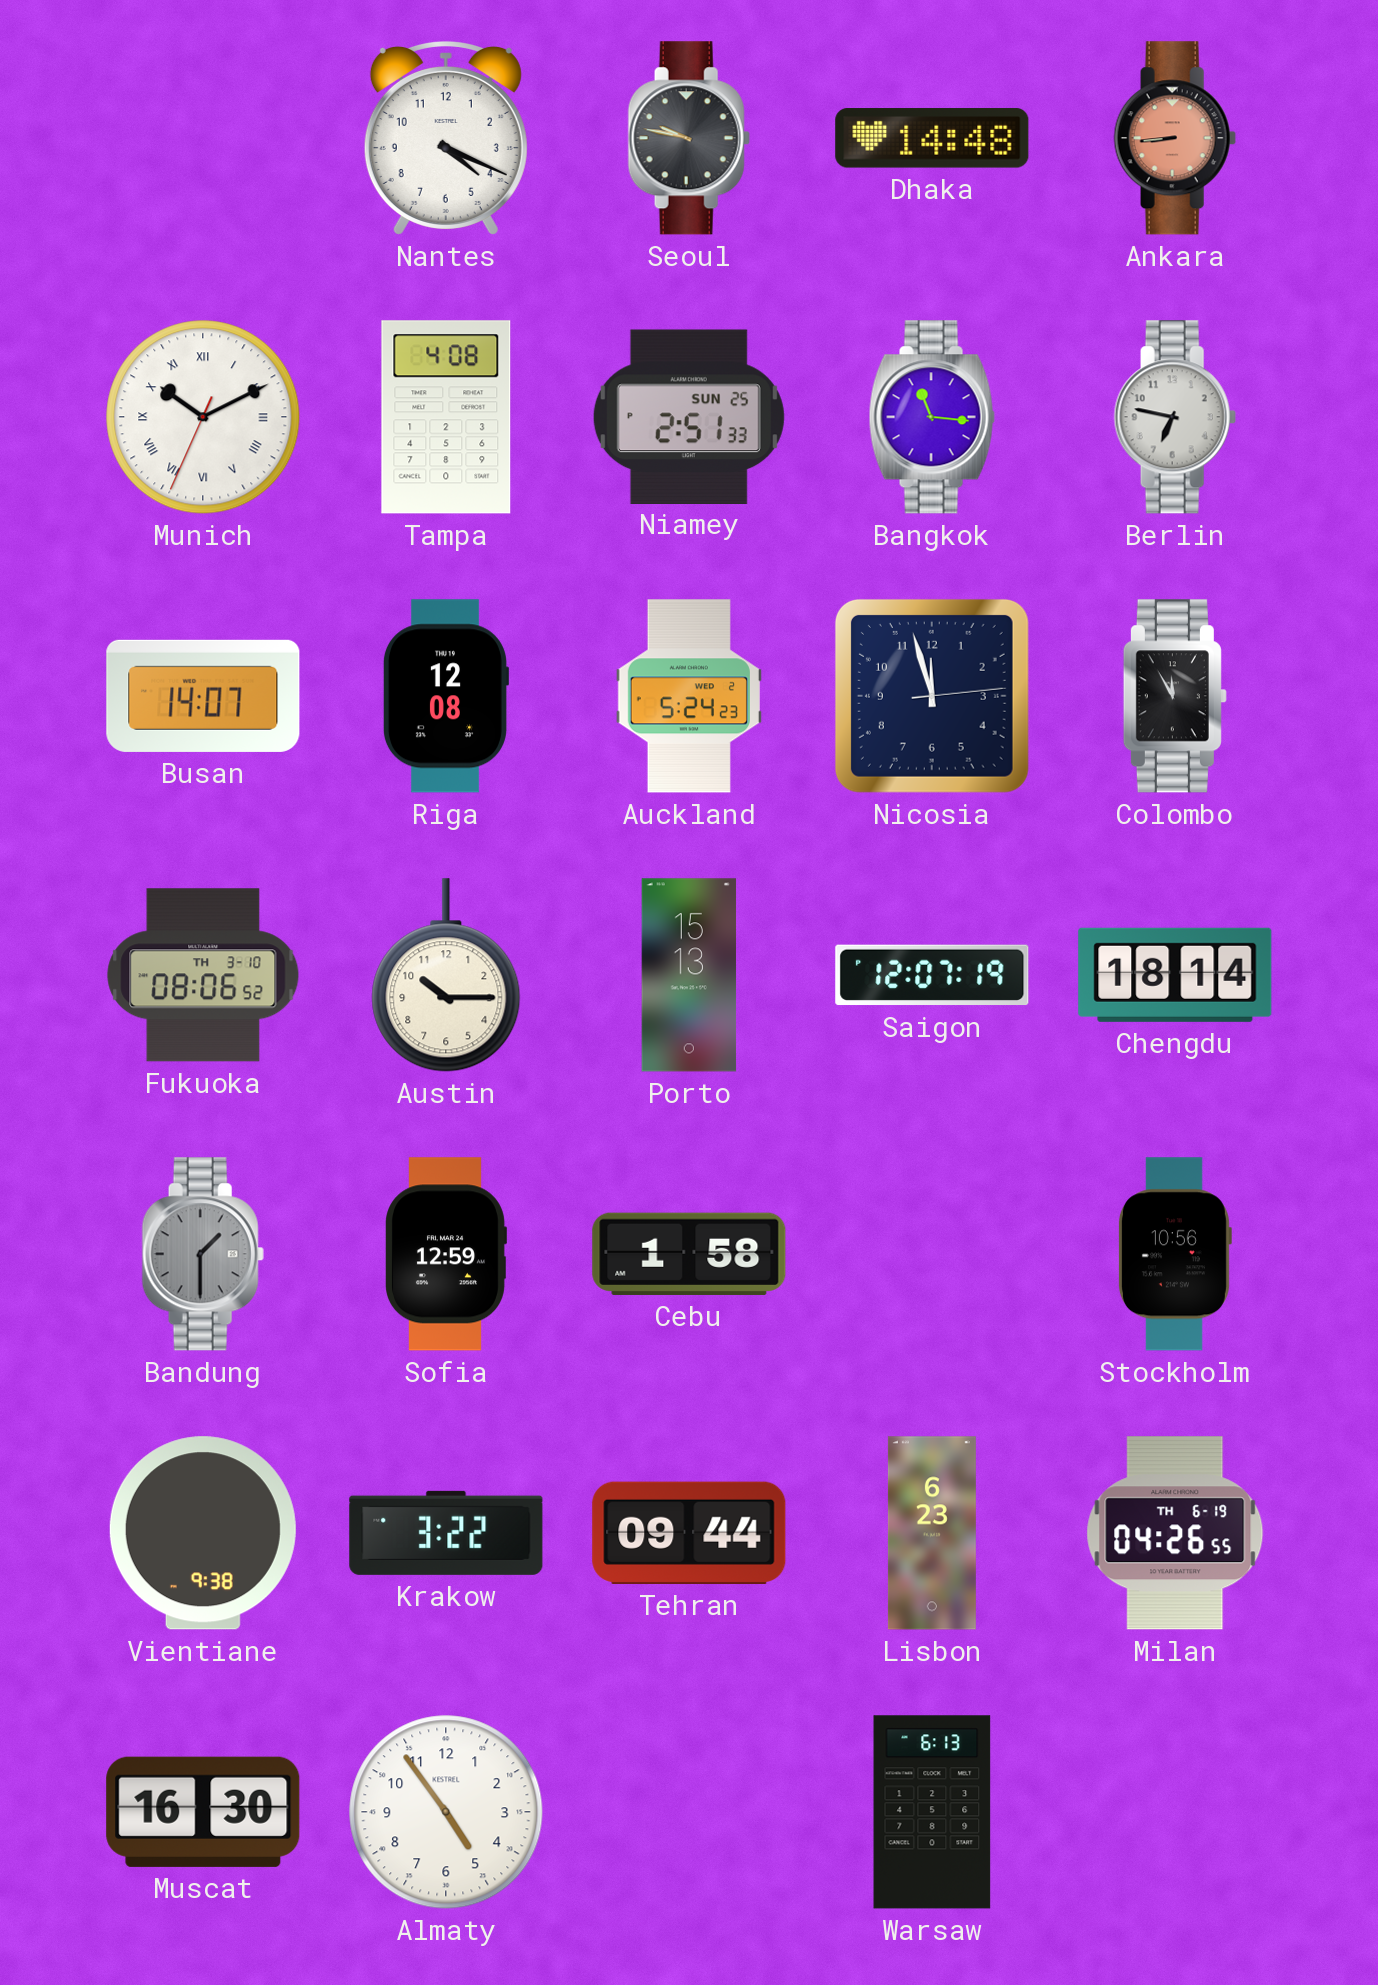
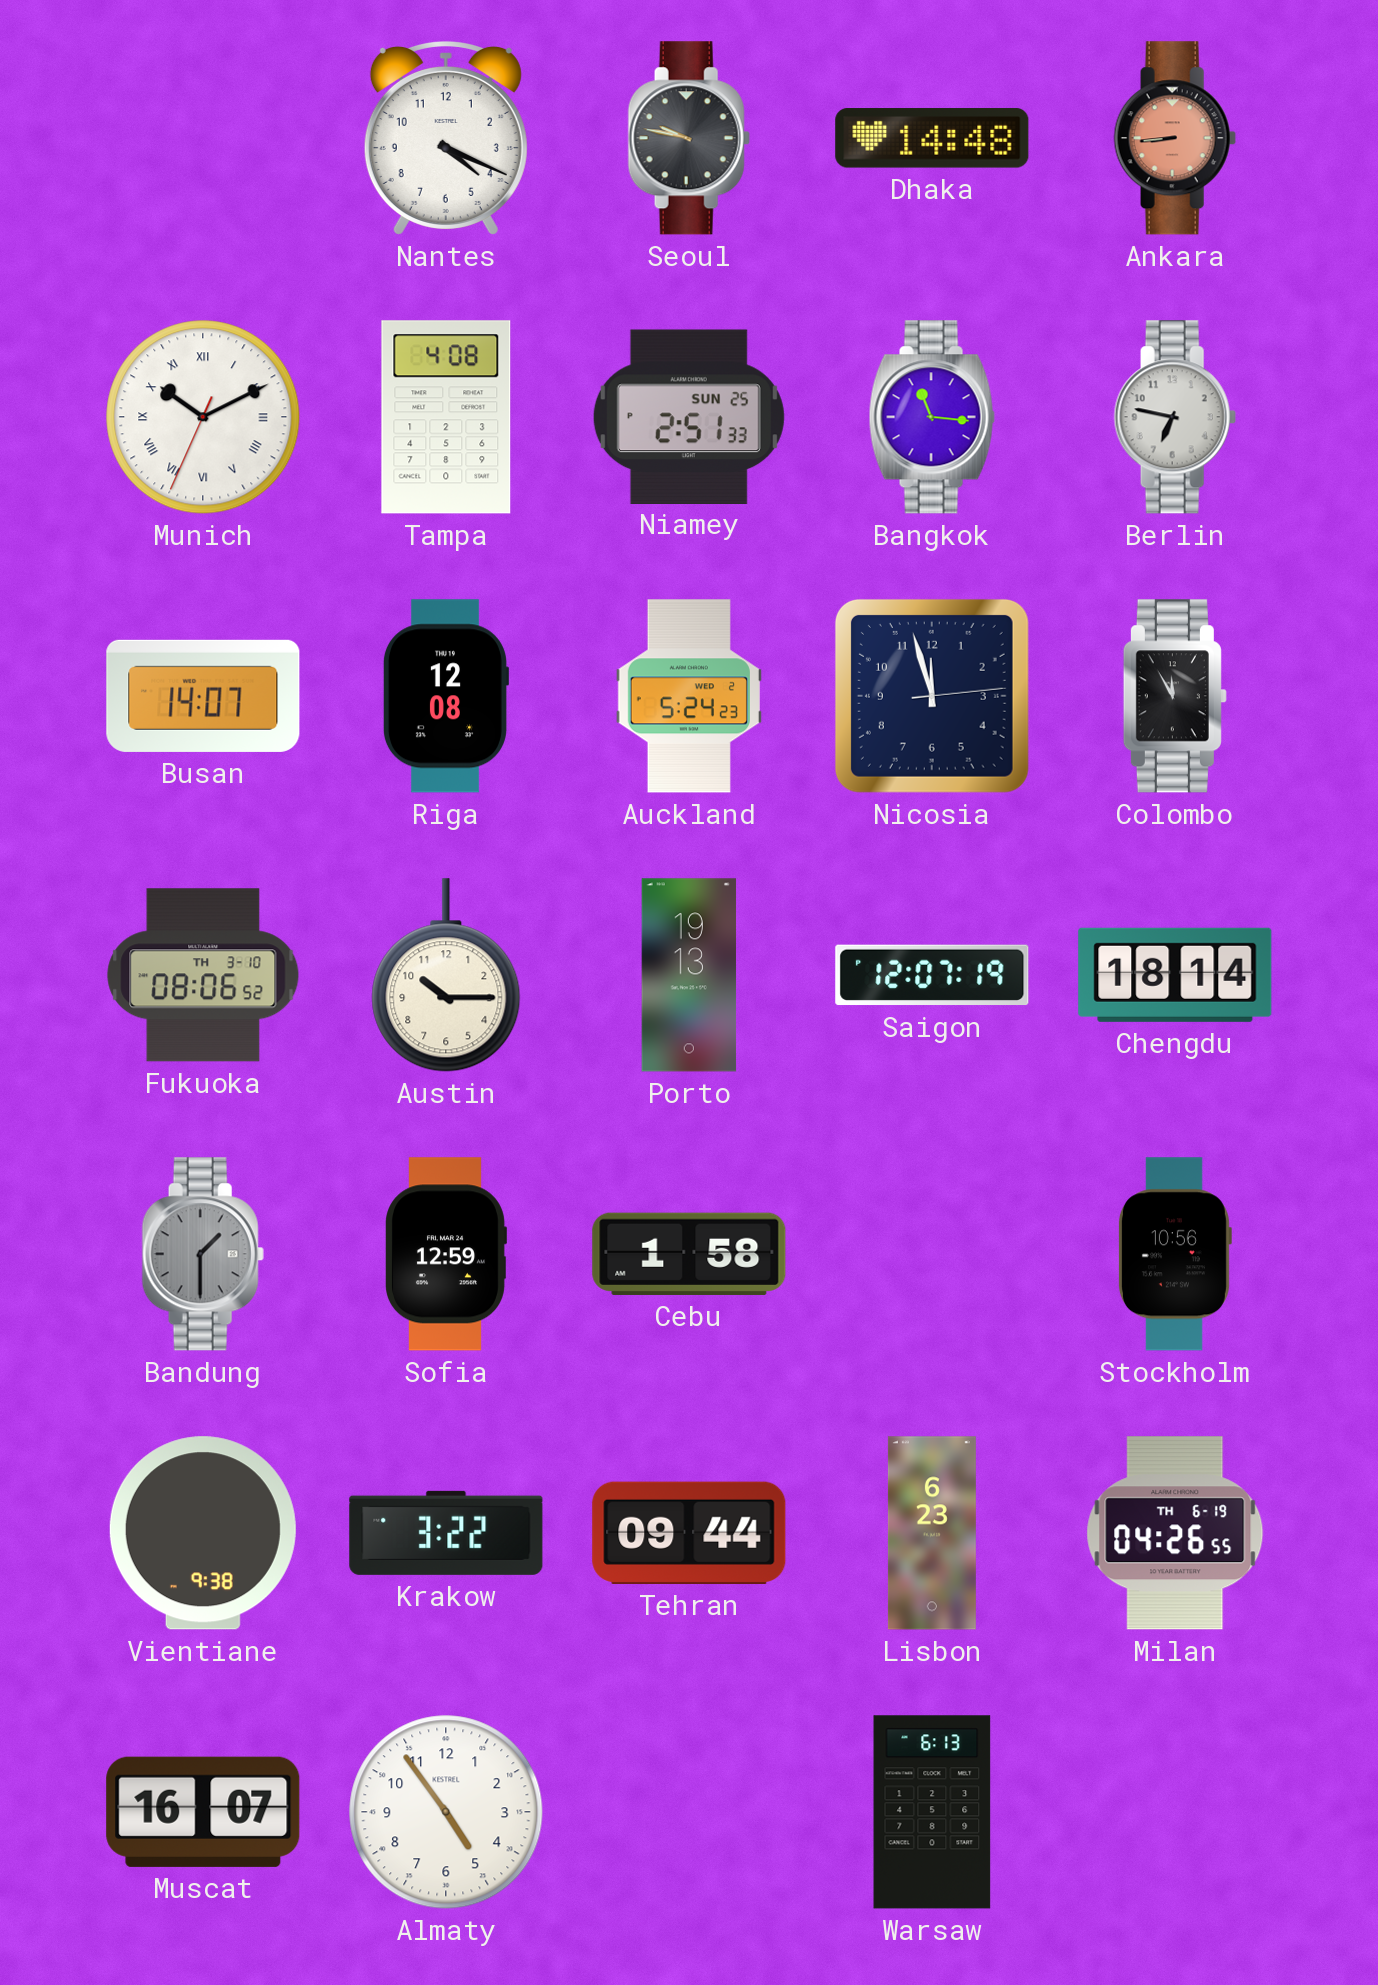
Porto: 15:13 -> 19:13
Muscat: 16:30 -> 16:07
